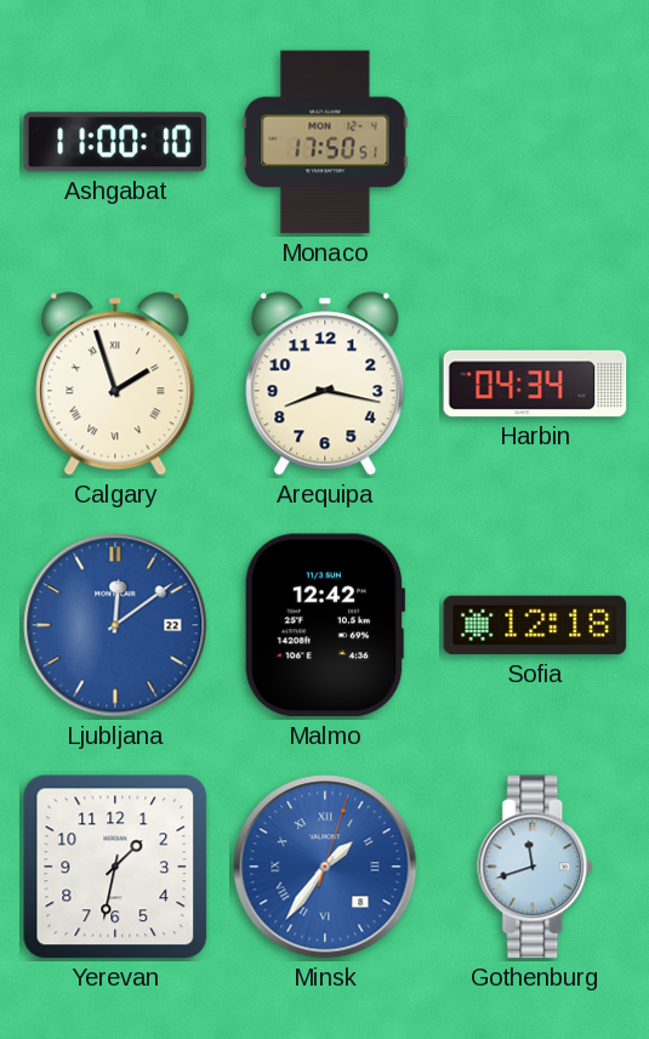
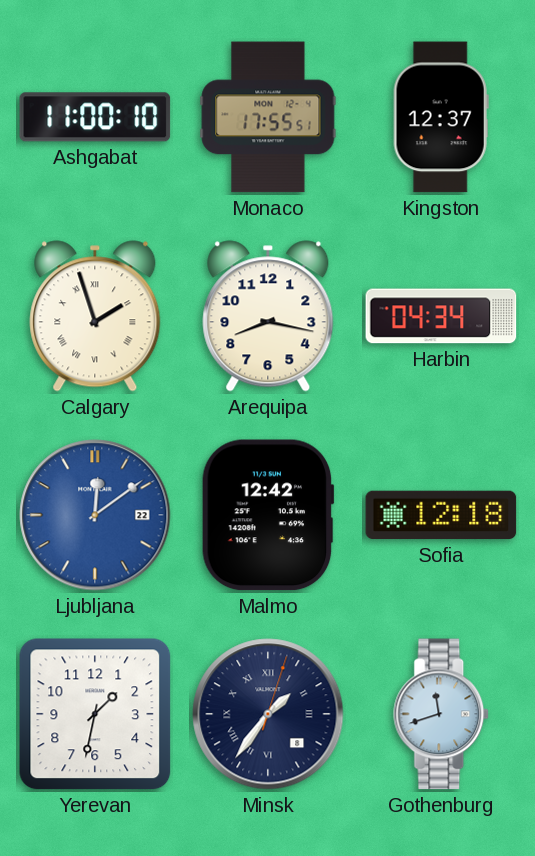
Monaco: 17:50 -> 17:55
Kingston: none -> 12:37
Minsk dial: blue -> navy
